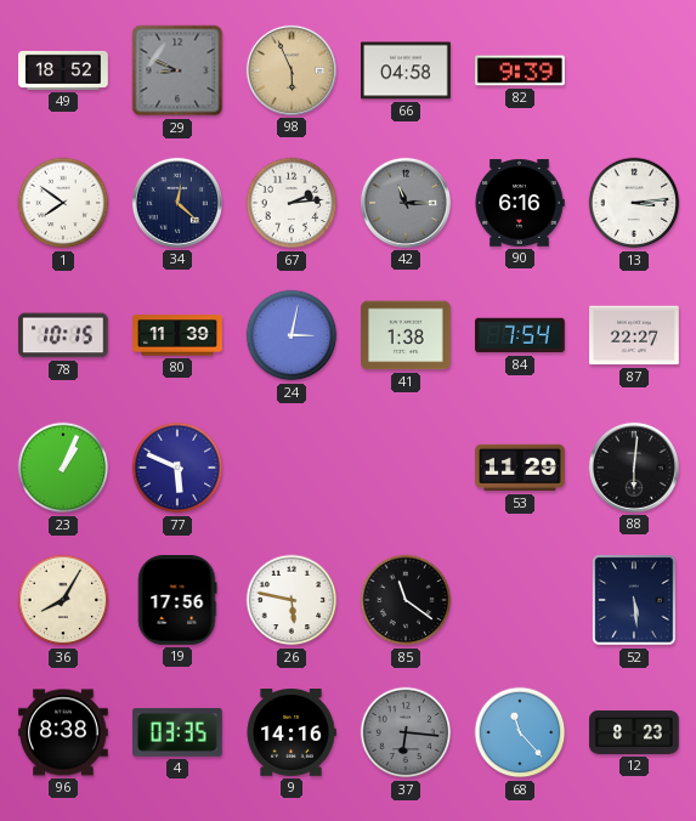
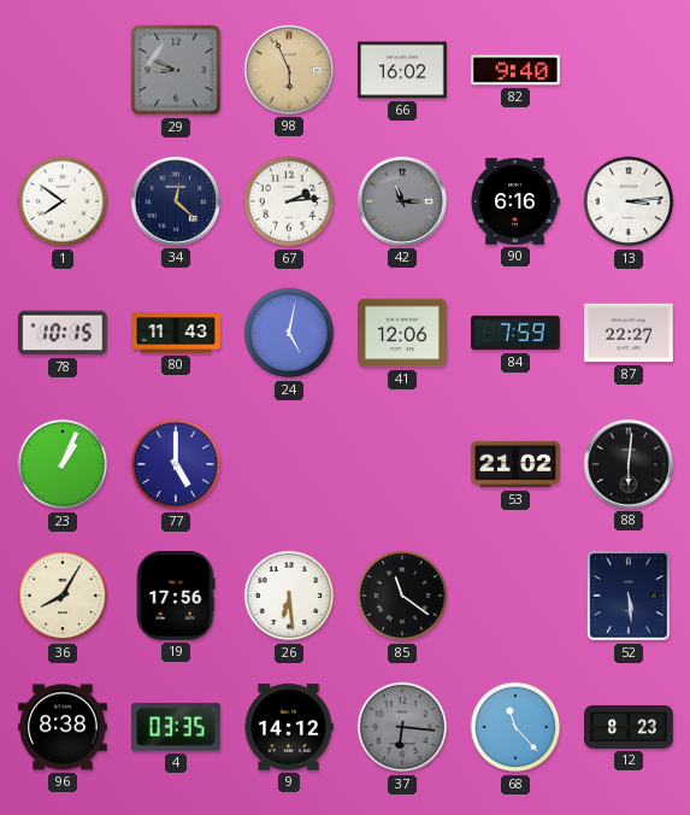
49: 18:52 -> none
66: 04:58 -> 16:02
82: 9:39 -> 9:40
80: 11:39 -> 11:43
24: 3:02 -> 5:02
41: 1:38 -> 12:06
84: 7:54 -> 7:59
77: 5:49 -> 5:00
53: 11:29 -> 21:02
26: 5:47 -> 6:29
9: 14:16 -> 14:12
